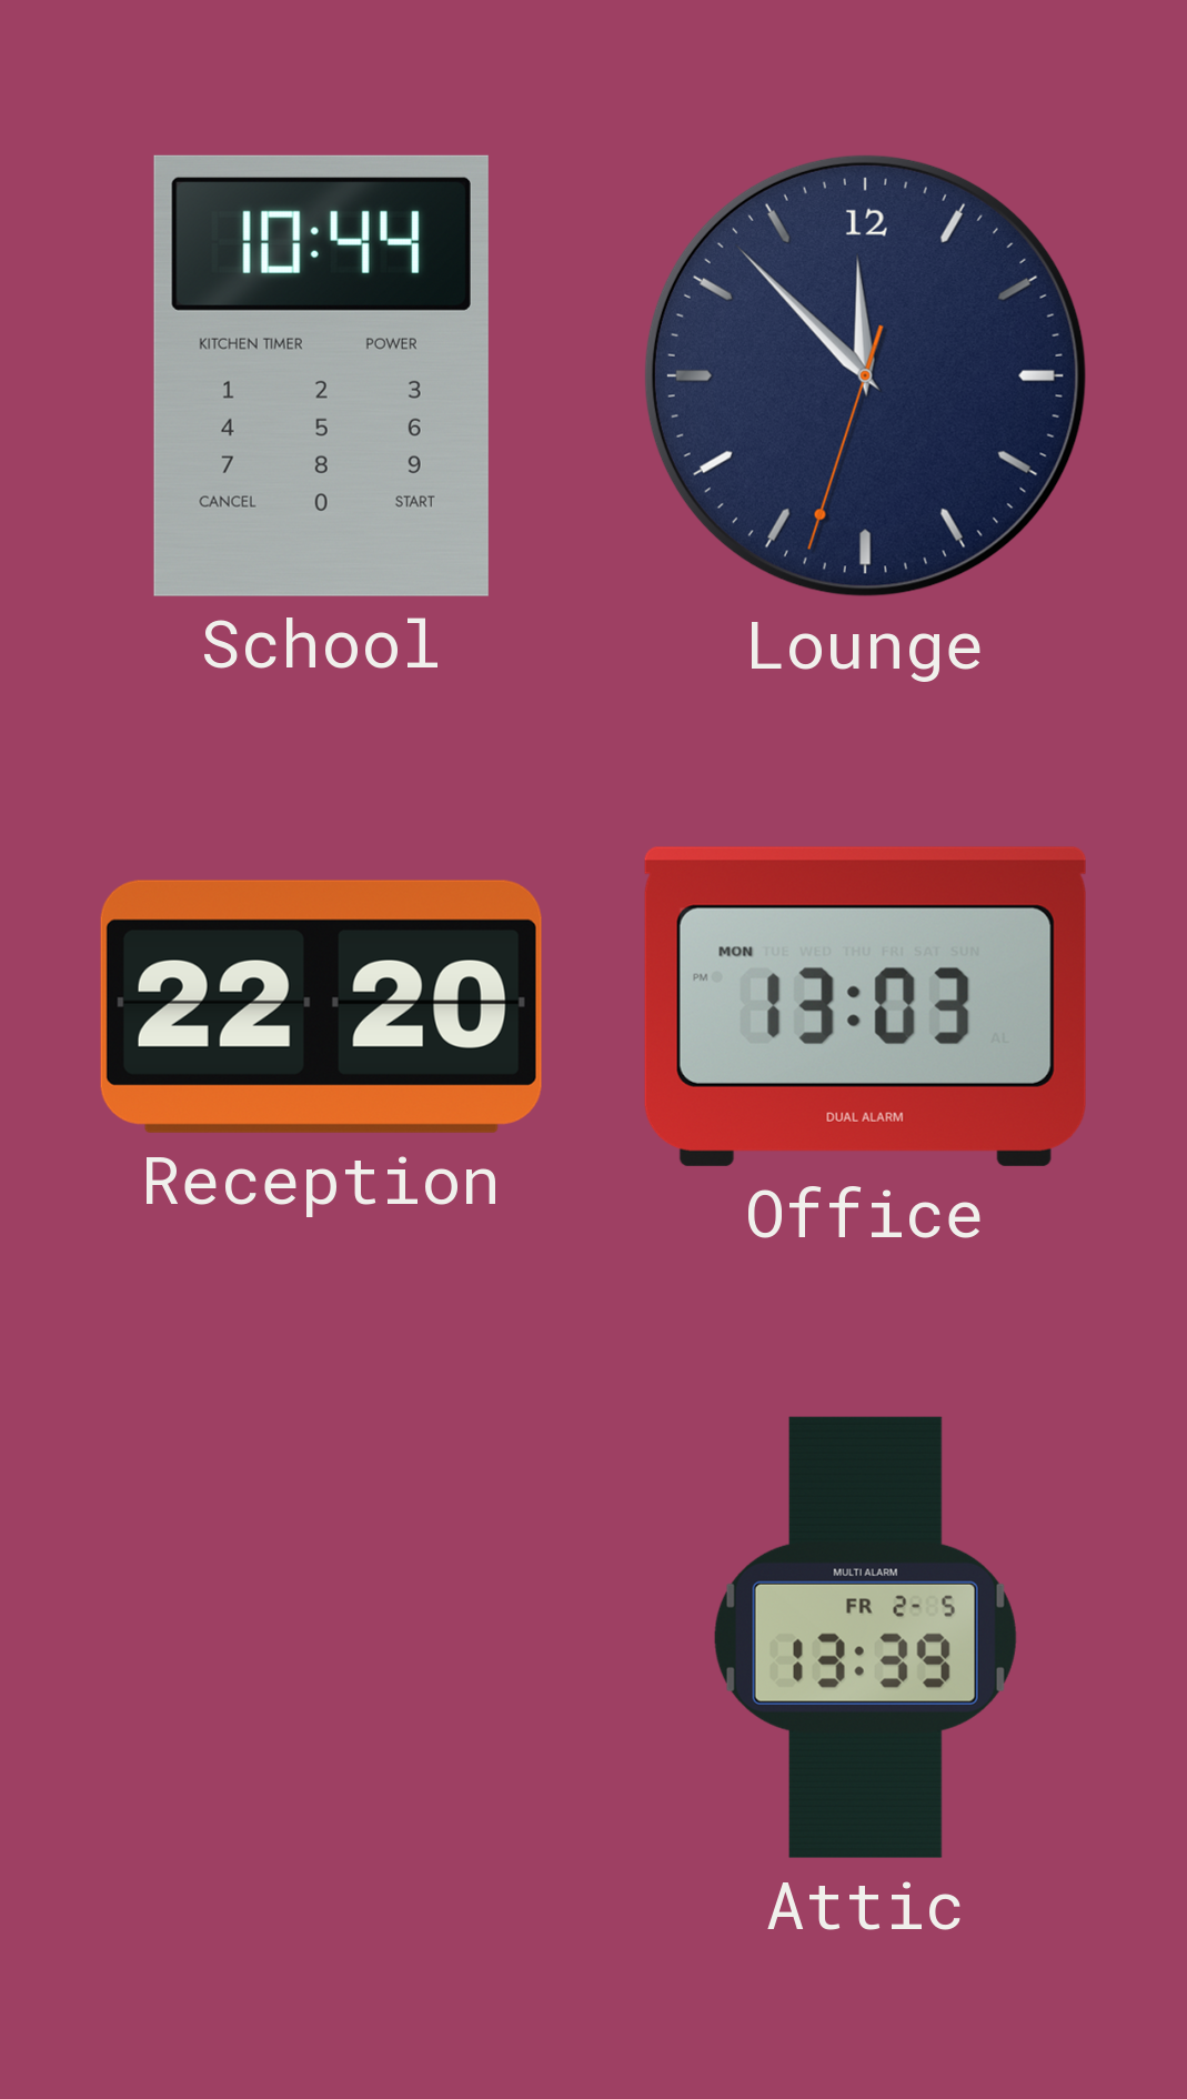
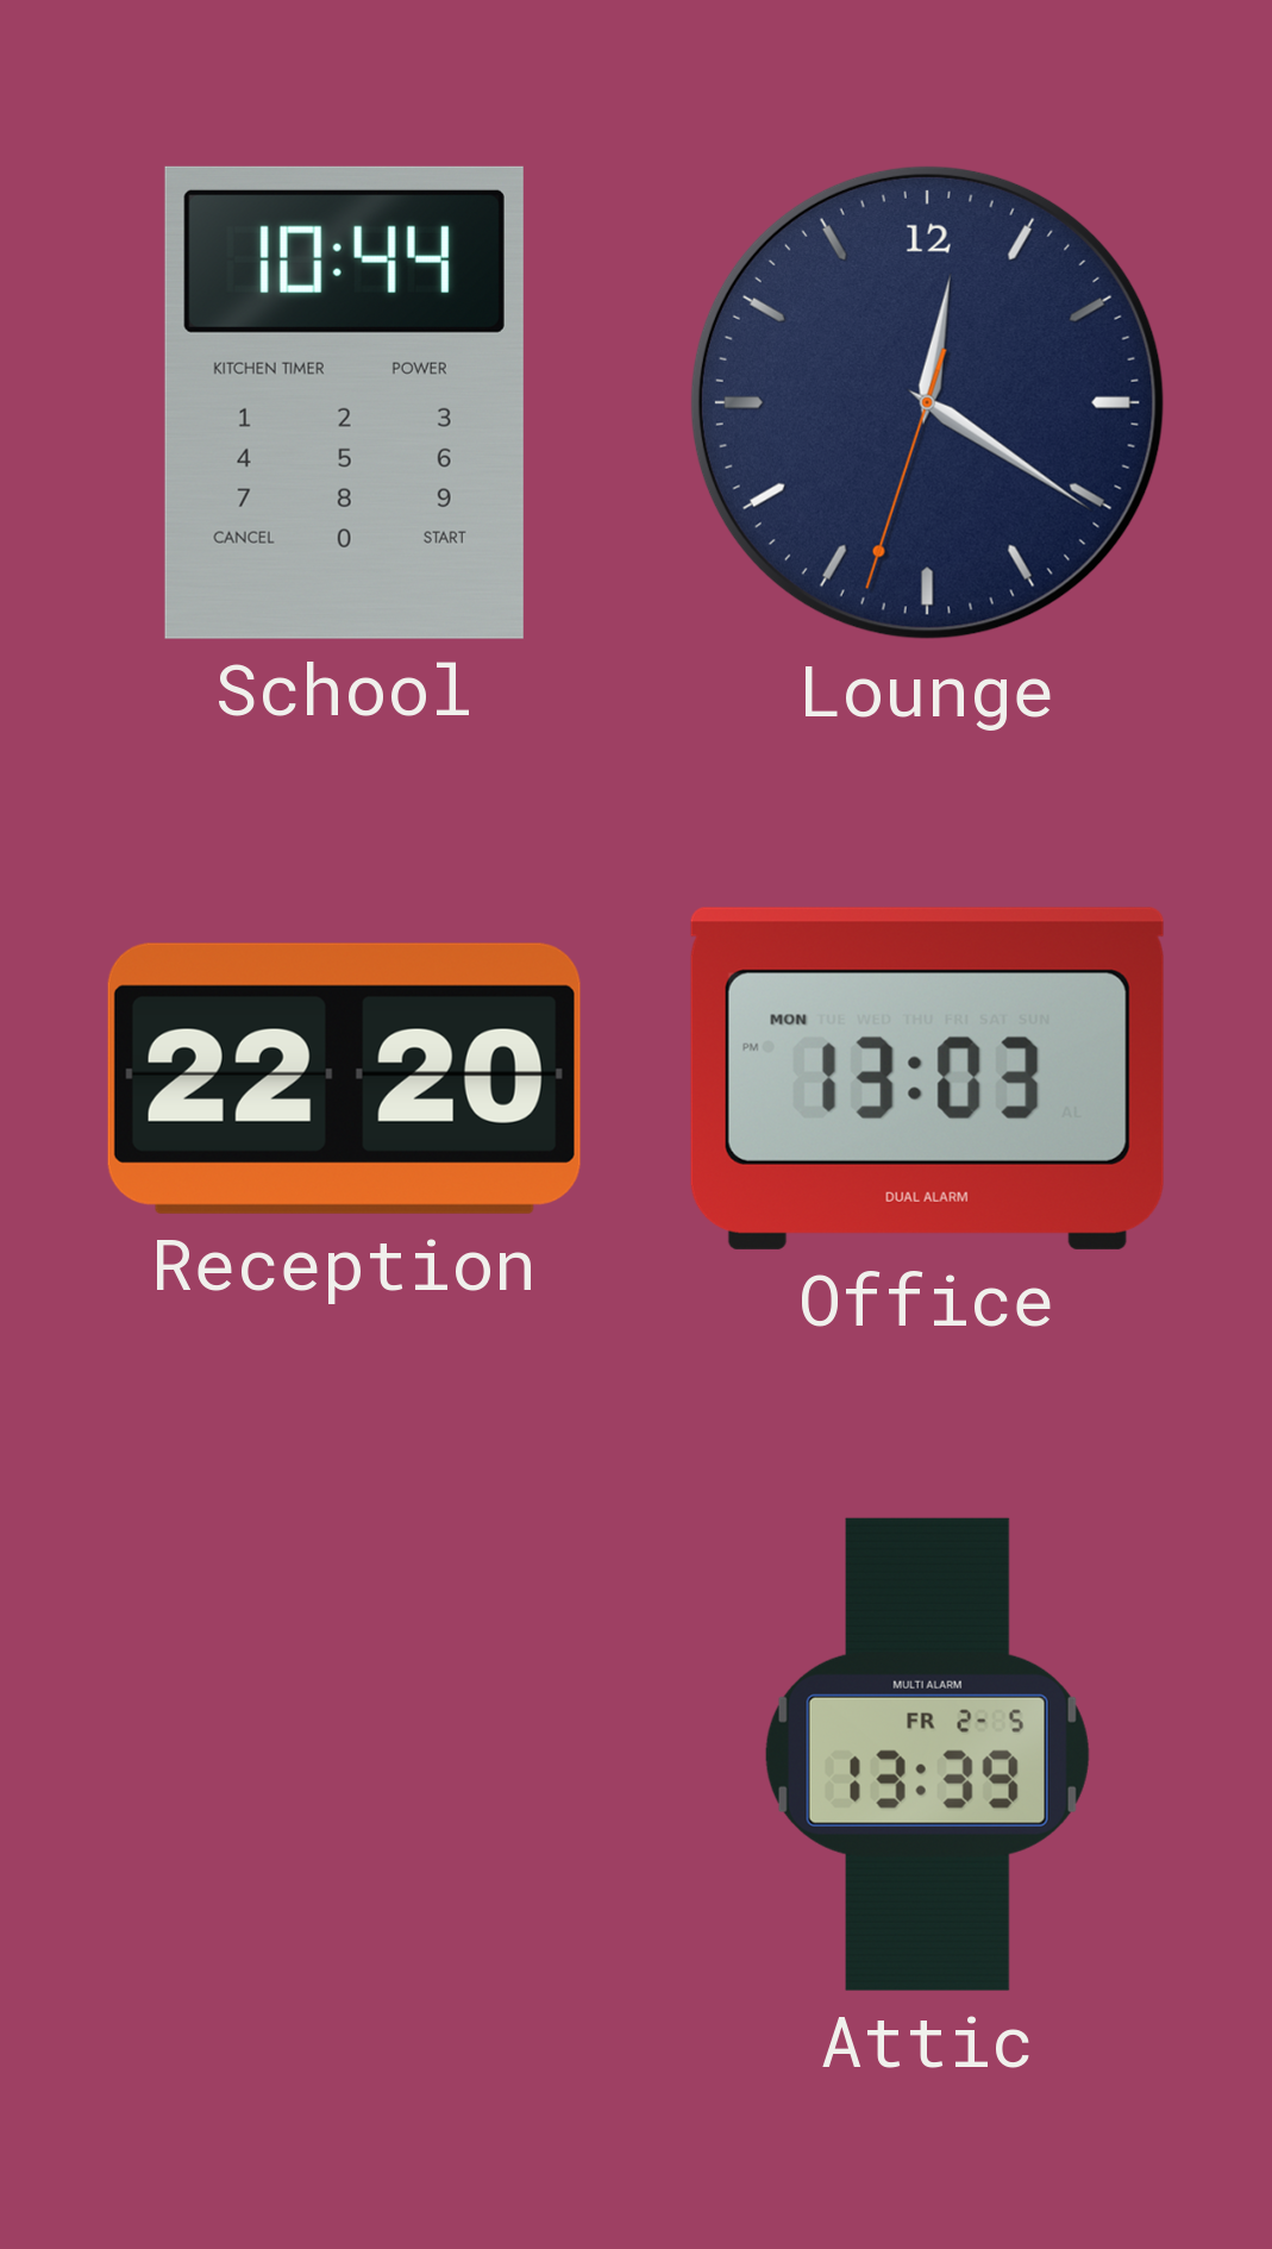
Lounge: 11:52 -> 12:20
